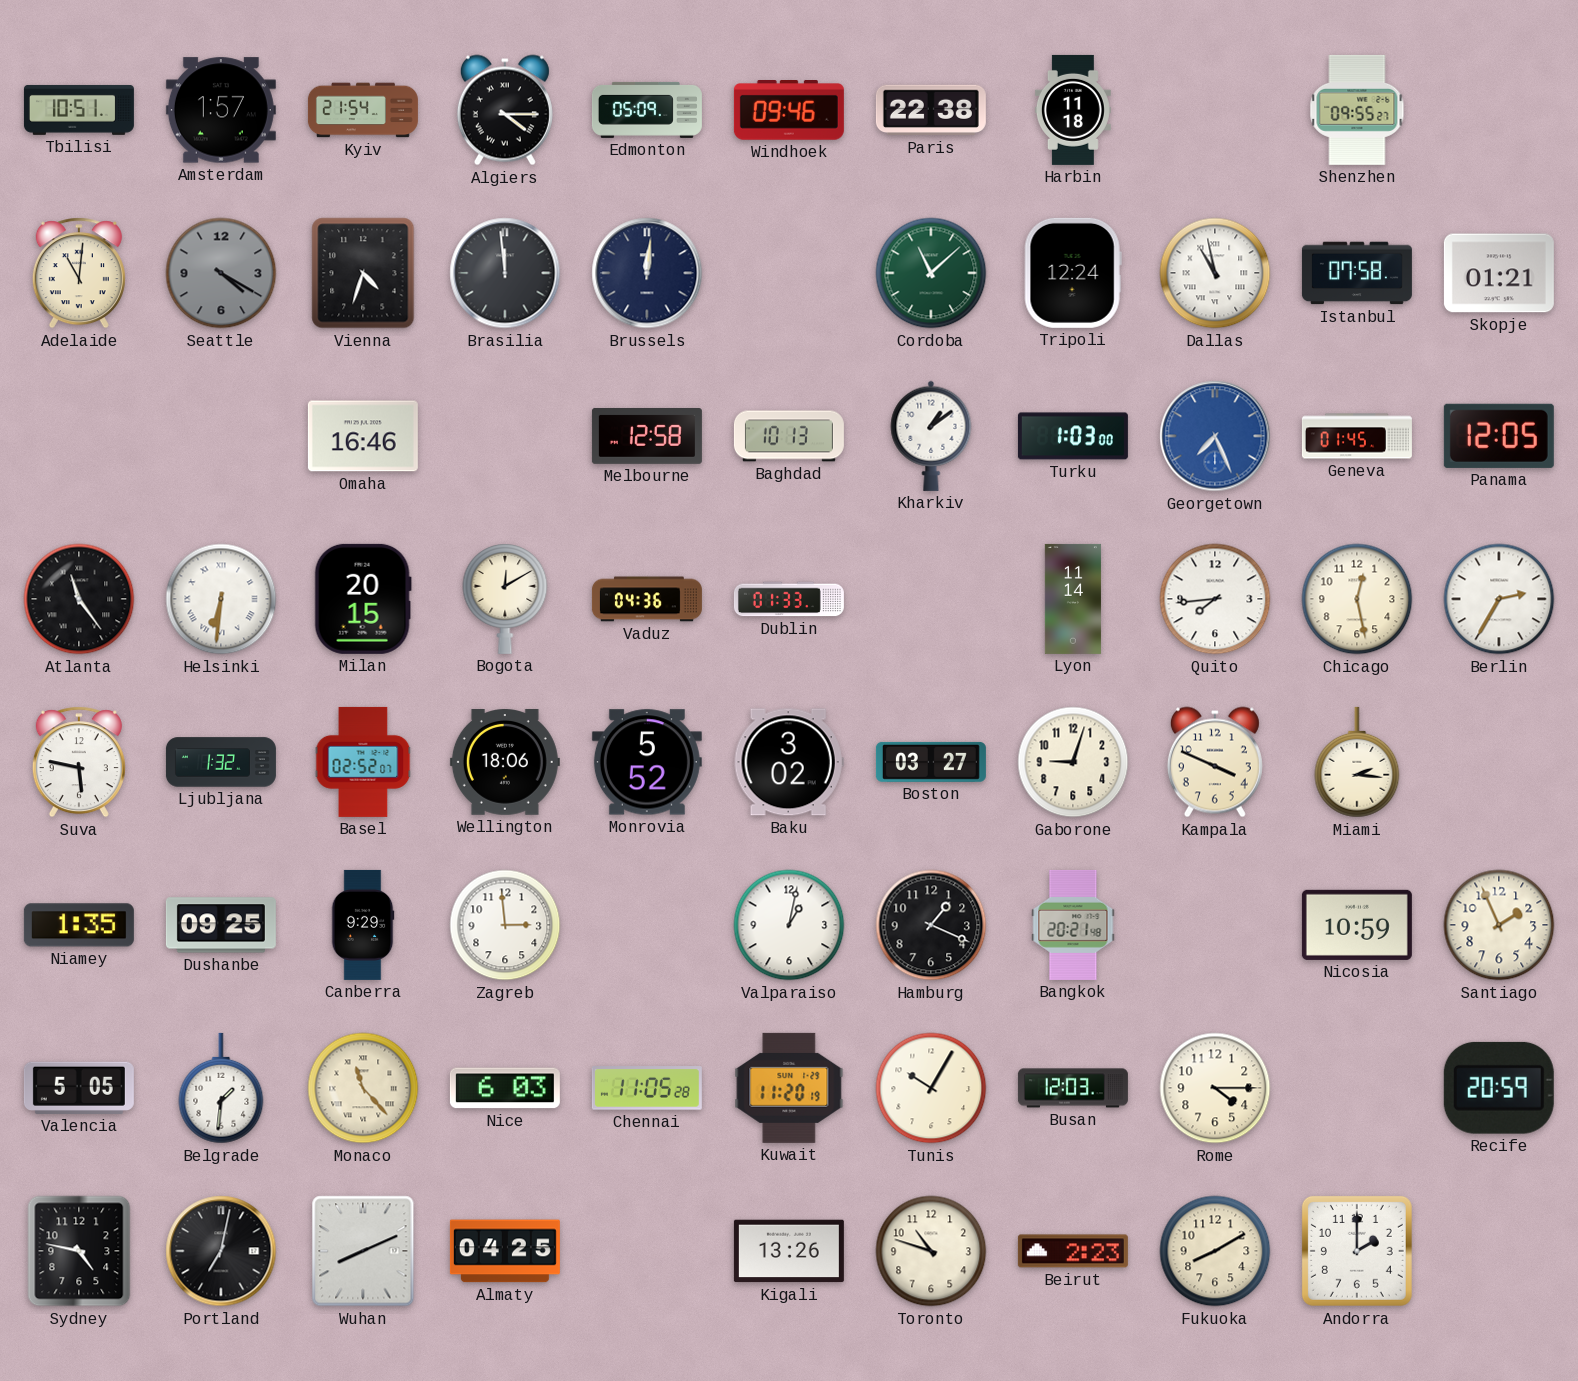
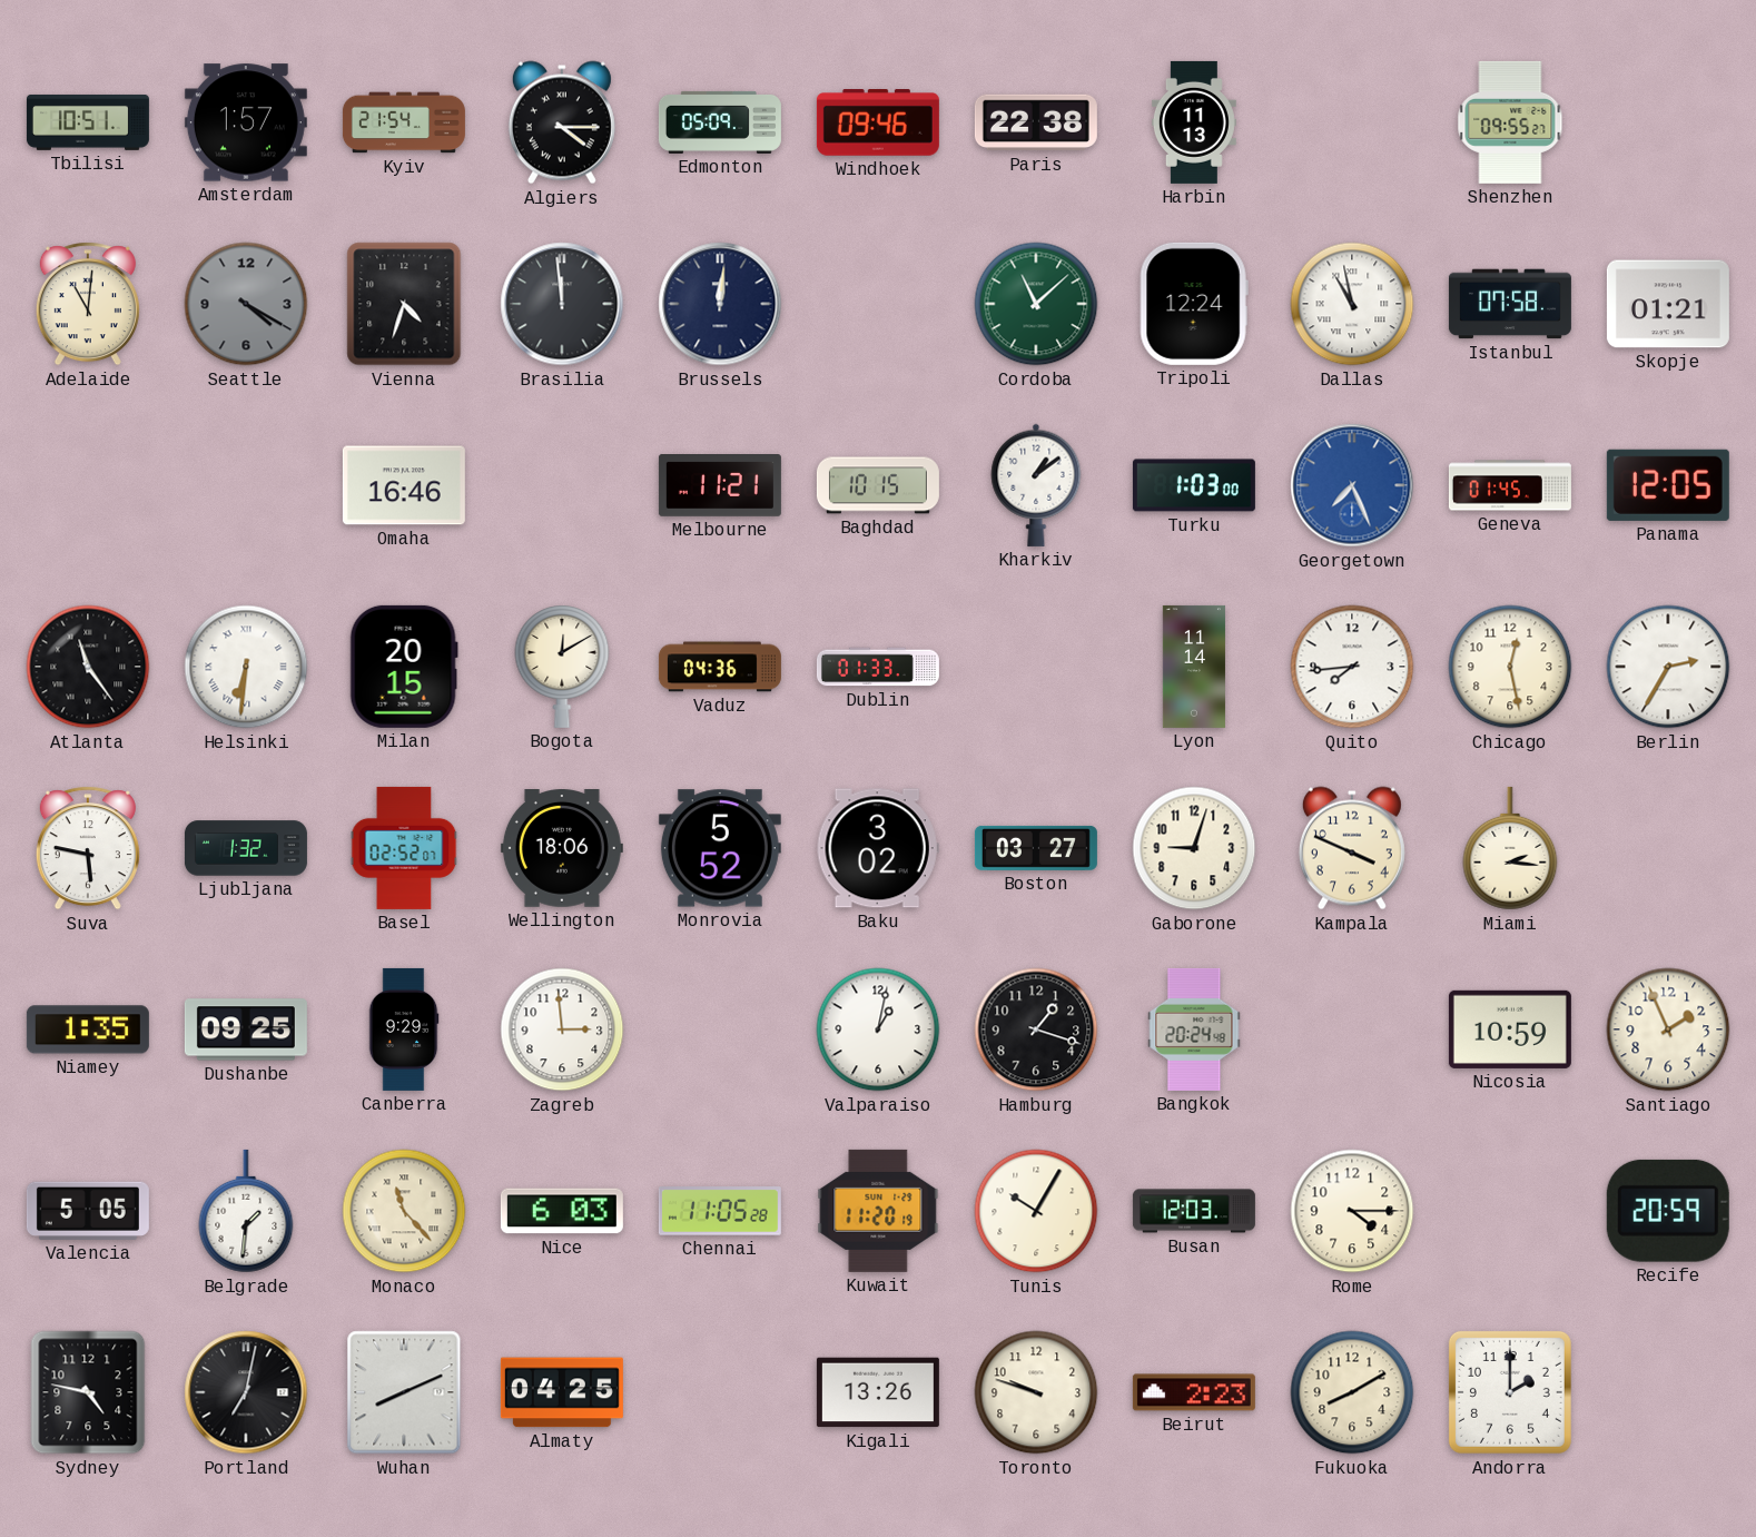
Harbin: 11:18 -> 11:13
Melbourne: 12:58 -> 11:21
Baghdad: 10:13 -> 10:15
Hamburg: 1:19 -> 1:18
Bangkok: 20:21 -> 20:24
Toronto: 10:48 -> 9:48
